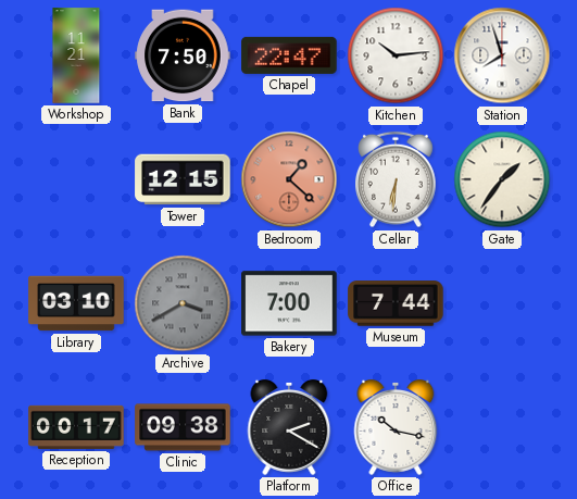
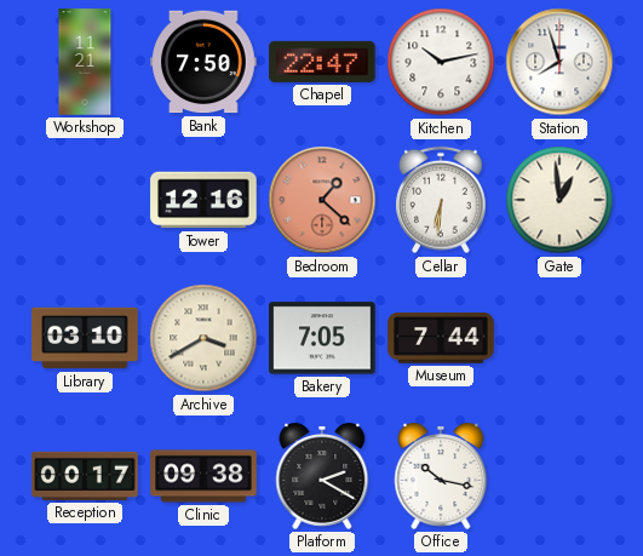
Kitchen: 10:14 -> 10:13
Tower: 12:15 -> 12:16
Gate: 1:36 -> 12:59
Archive dial: grey -> cream
Bakery: 7:00 -> 7:05
